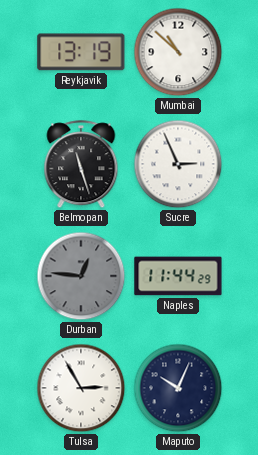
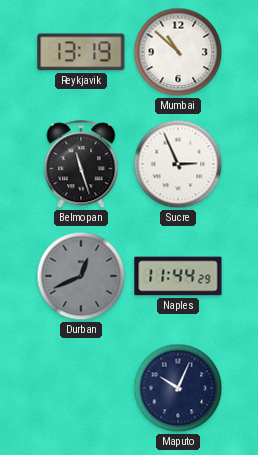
Durban: 12:46 -> 12:41
Tulsa: 2:55 -> none
